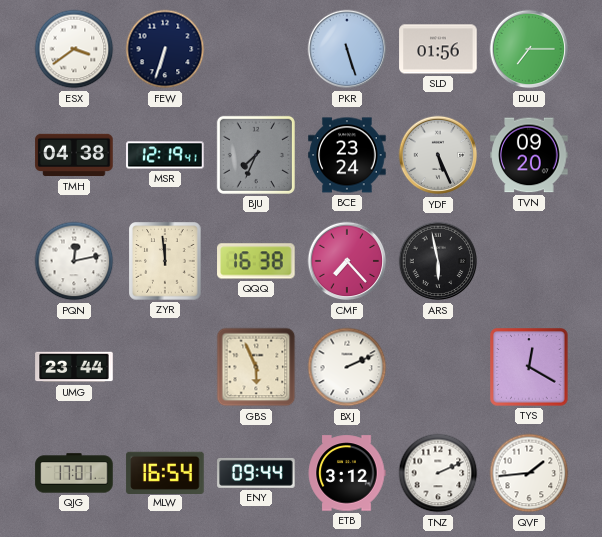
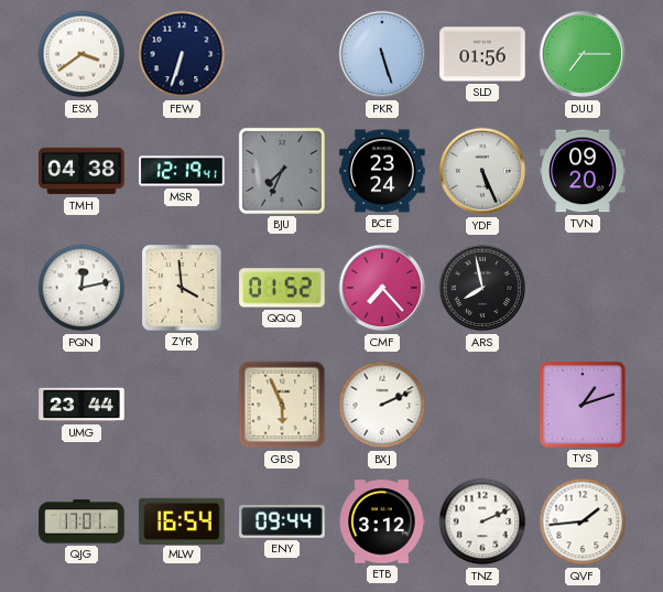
ZYR: 11:59 -> 3:59
QQQ: 16:38 -> 01:52
ARS: 5:58 -> 7:58
TYS: 12:20 -> 1:12
